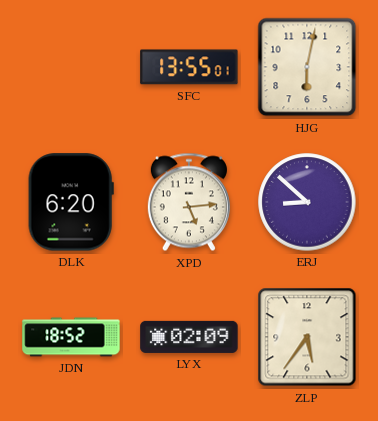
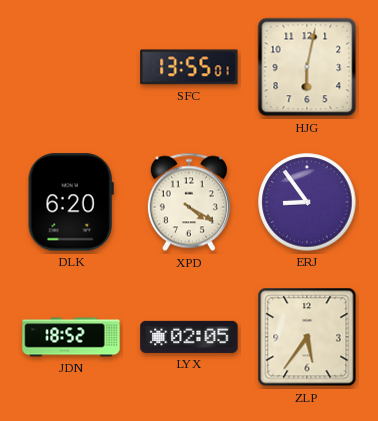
XPD: 5:14 -> 4:20
ERJ: 8:52 -> 8:54
LYX: 02:09 -> 02:05
